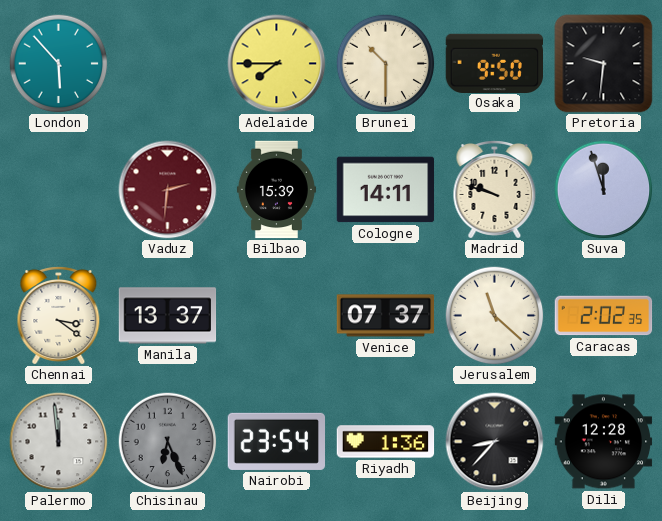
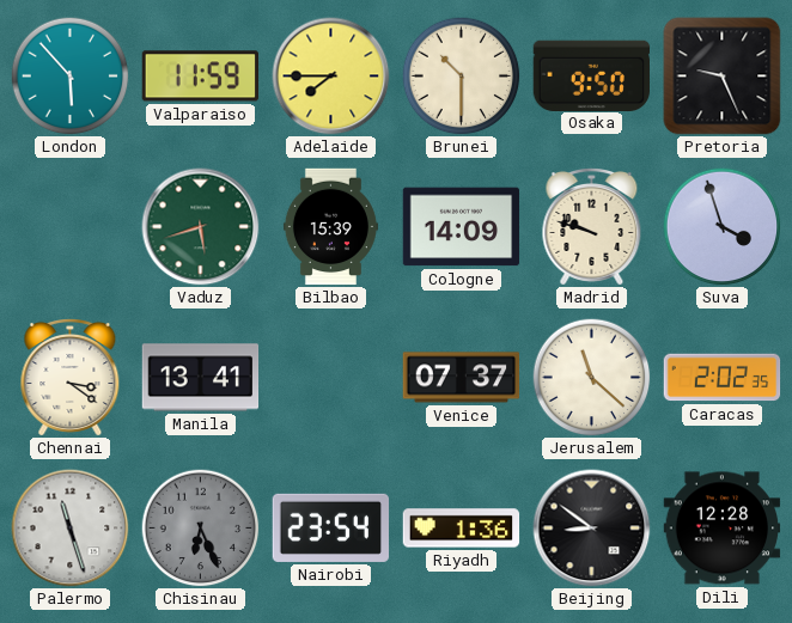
Valparaiso: none -> 11:59
Pretoria: 9:31 -> 9:26
Vaduz: 2:31 -> 5:42
Vaduz dial: burgundy -> green
Cologne: 14:11 -> 14:09
Suva: 11:57 -> 3:57
Manila: 13:37 -> 13:41
Palermo: 11:59 -> 11:27
Beijing: 8:37 -> 8:51
